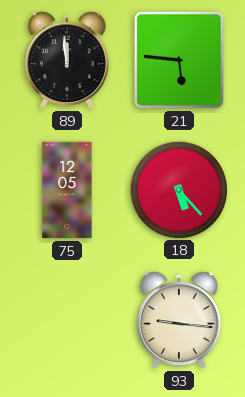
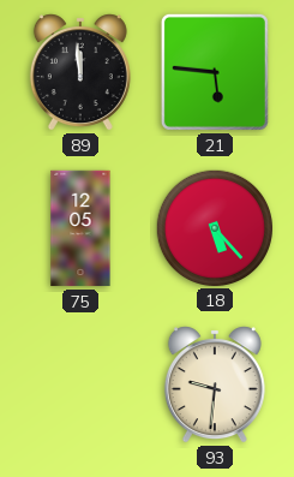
93: 9:16 -> 9:31
